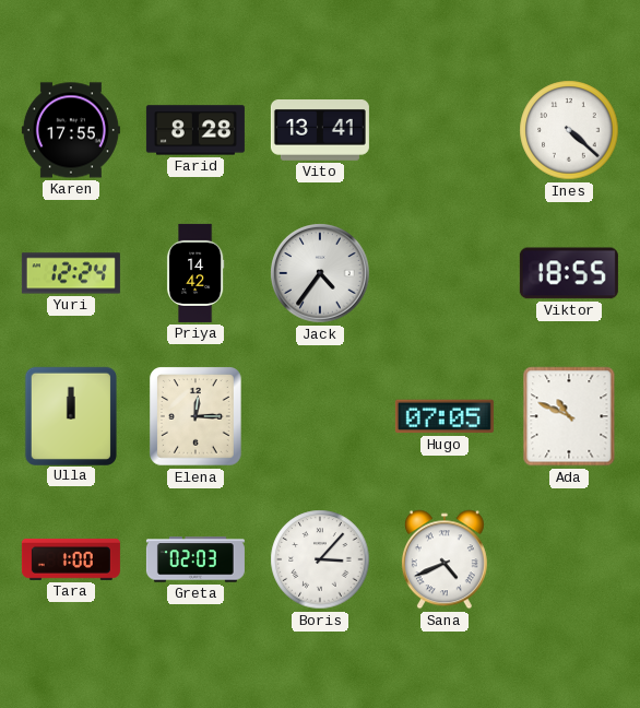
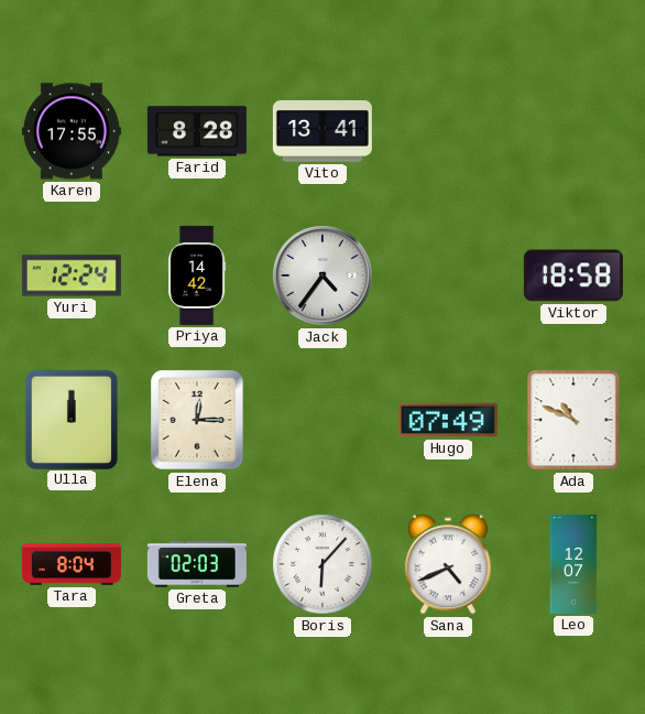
Ines: 4:22 -> none
Viktor: 18:55 -> 18:58
Hugo: 07:05 -> 07:49
Tara: 1:00 -> 8:04
Boris: 3:07 -> 6:07
Leo: none -> 12:07
